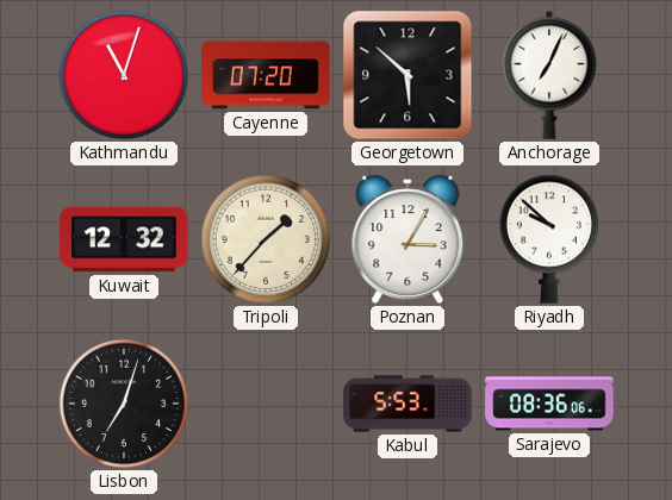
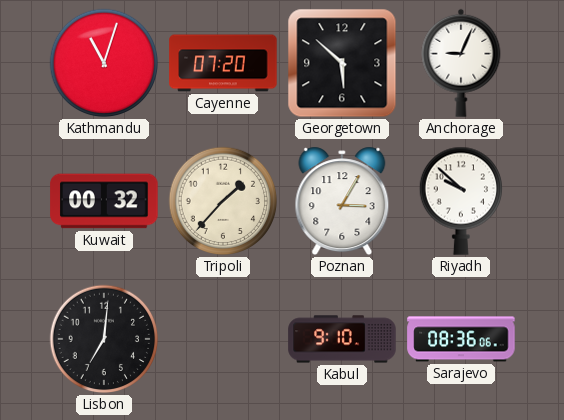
Anchorage: 7:04 -> 9:04
Kuwait: 12:32 -> 00:32
Lisbon: 7:03 -> 7:01
Kabul: 5:53 -> 9:10
